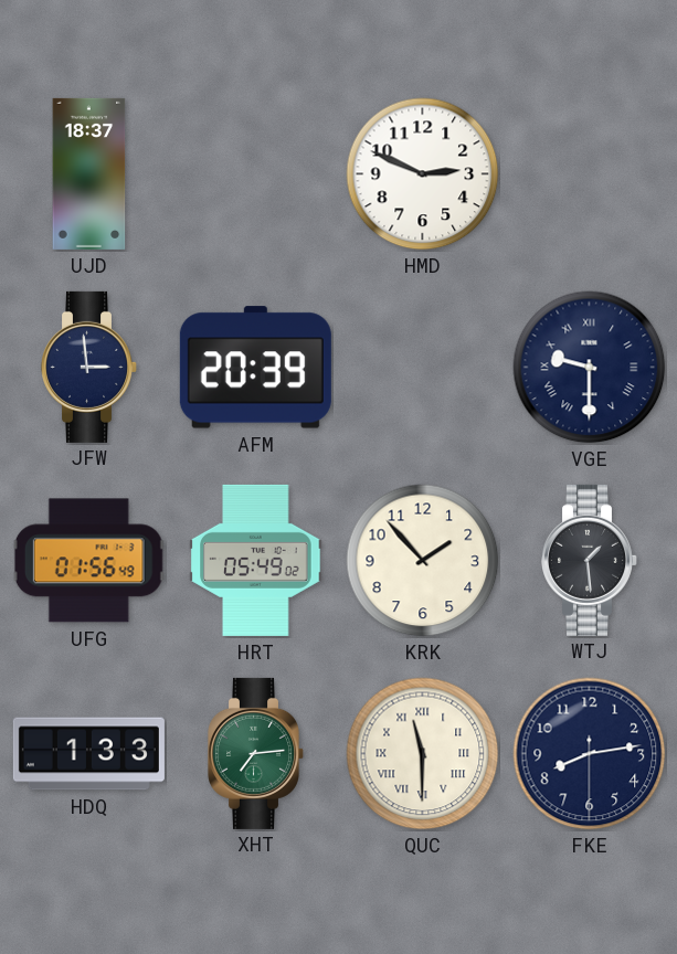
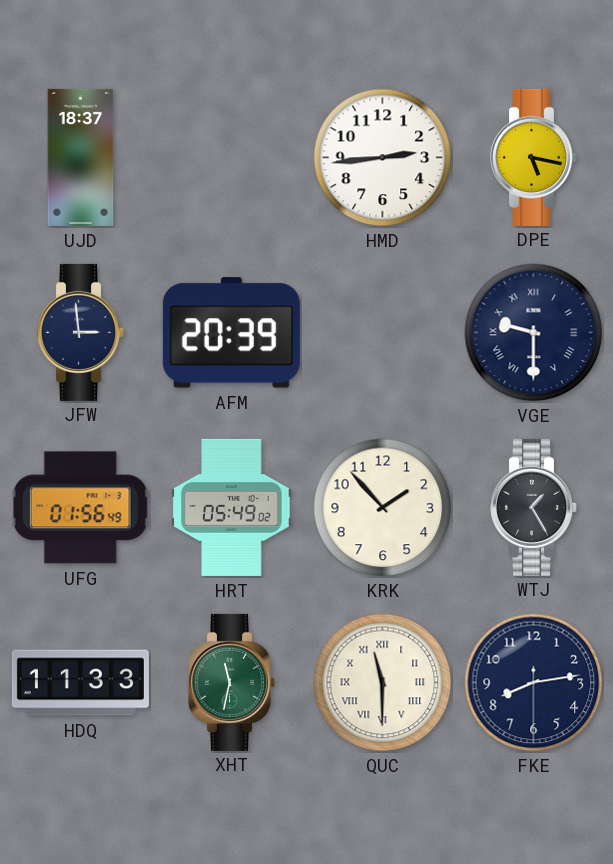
HMD: 2:49 -> 2:44
DPE: none -> 5:17
WTJ: 1:29 -> 1:25
HDQ: 1:33 -> 11:33
XHT: 7:14 -> 11:32
